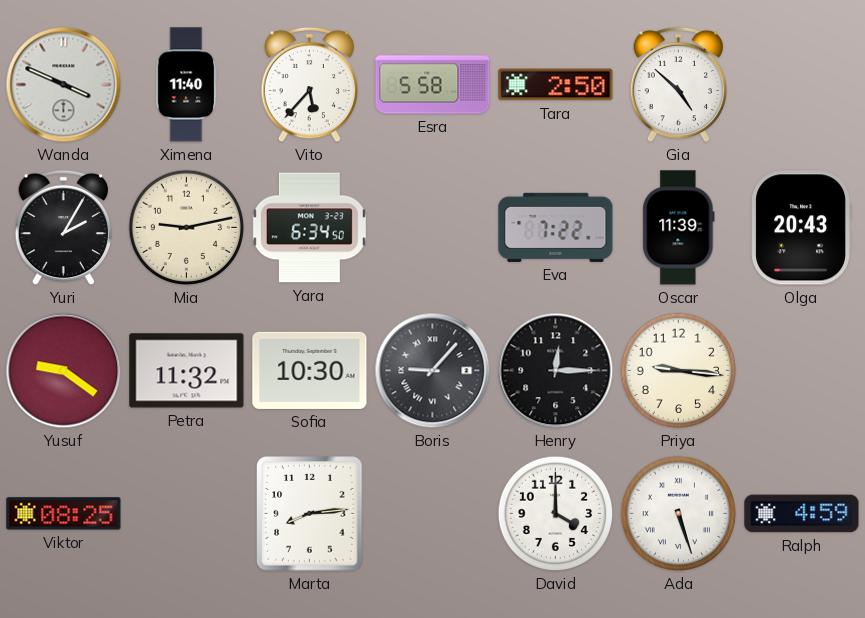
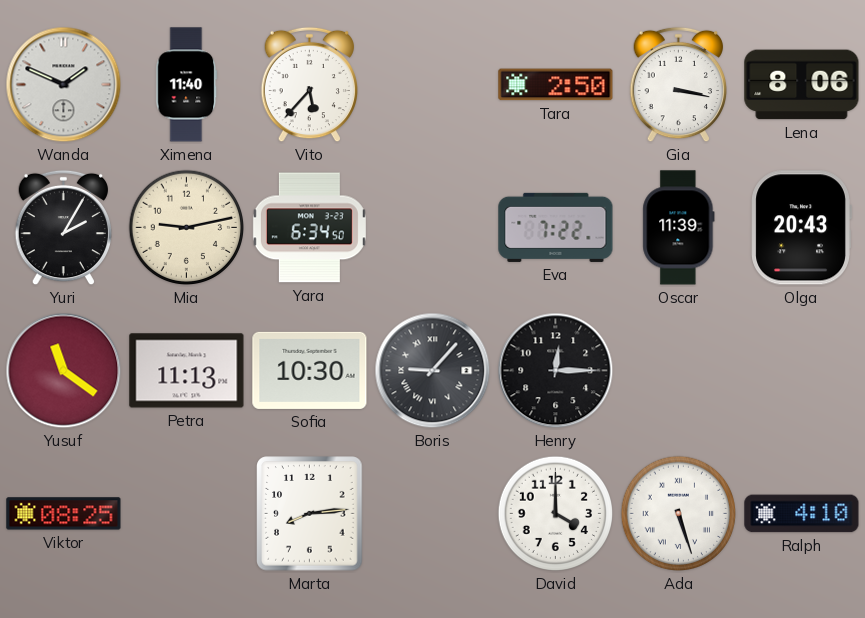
Wanda: 3:49 -> 1:49
Esra: 5:58 -> none
Gia: 4:52 -> 3:17
Lena: none -> 8:06
Yusuf: 9:21 -> 11:21
Petra: 11:32 -> 11:13
Priya: 9:16 -> none
Ralph: 4:59 -> 4:10
